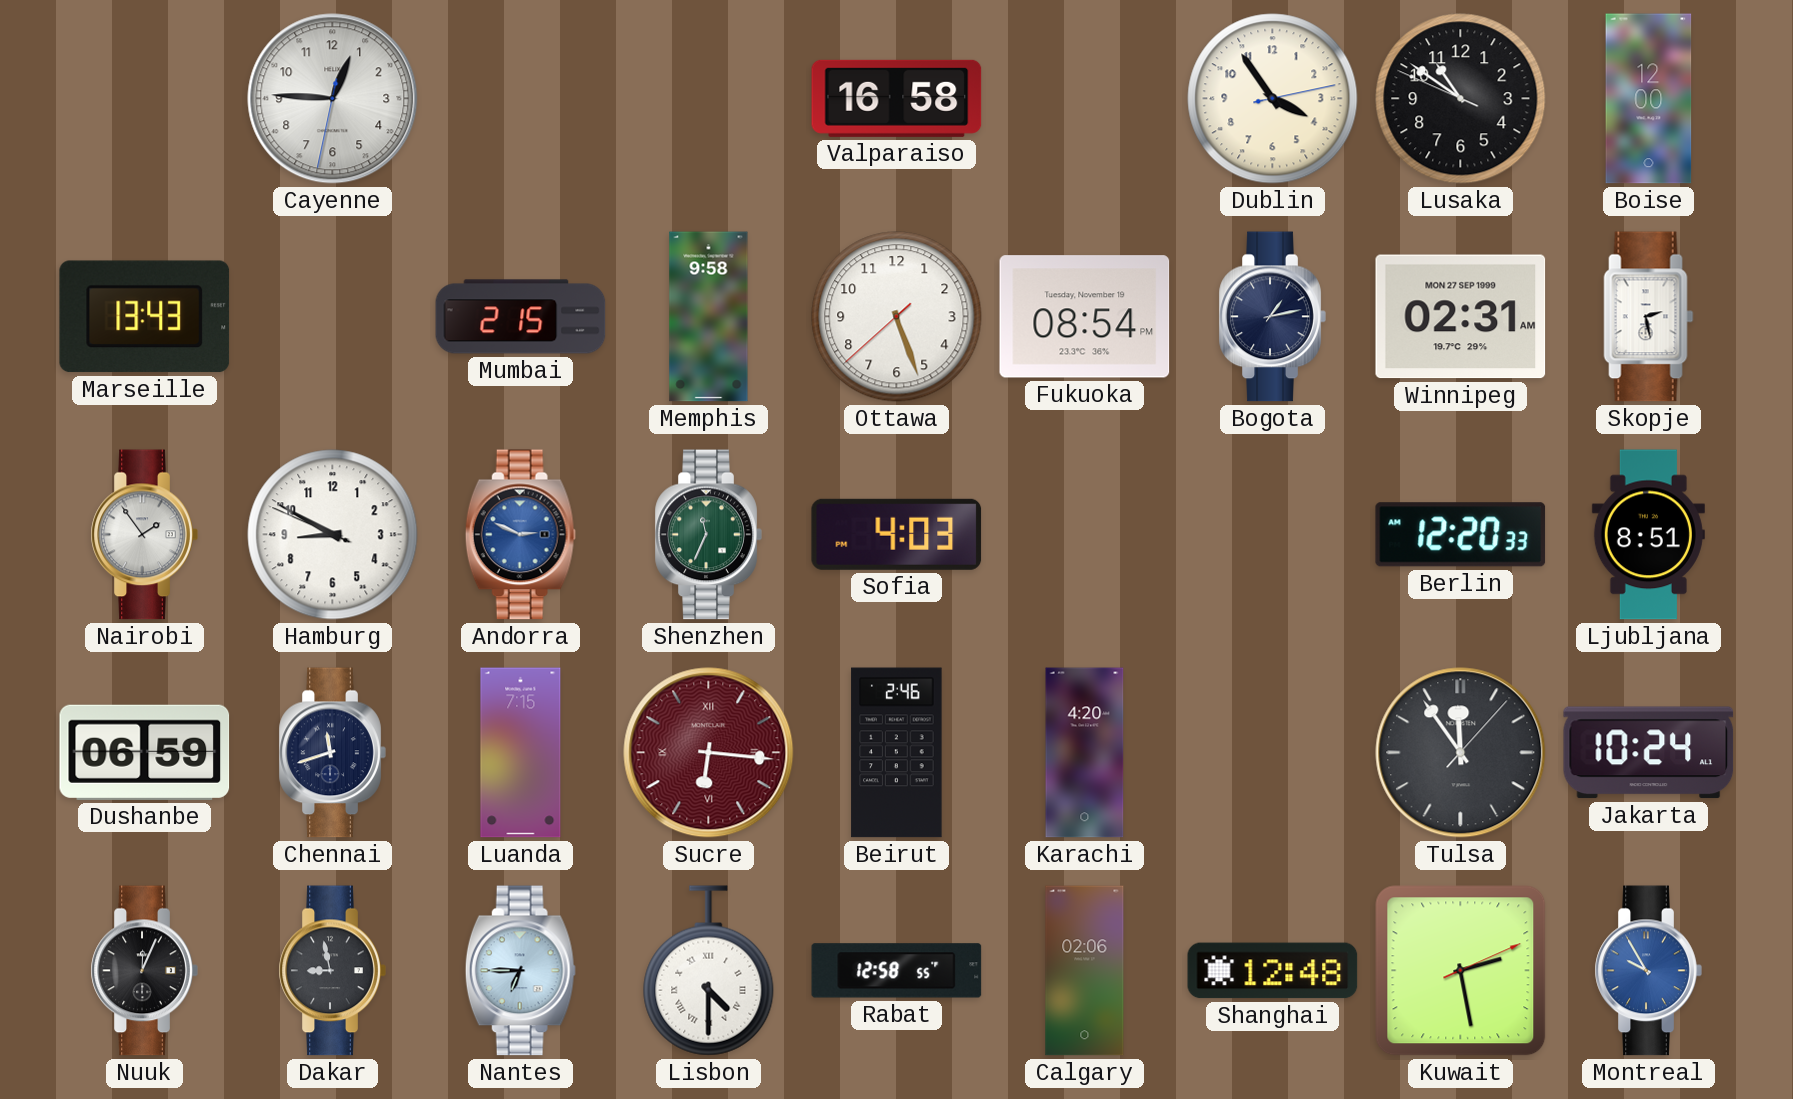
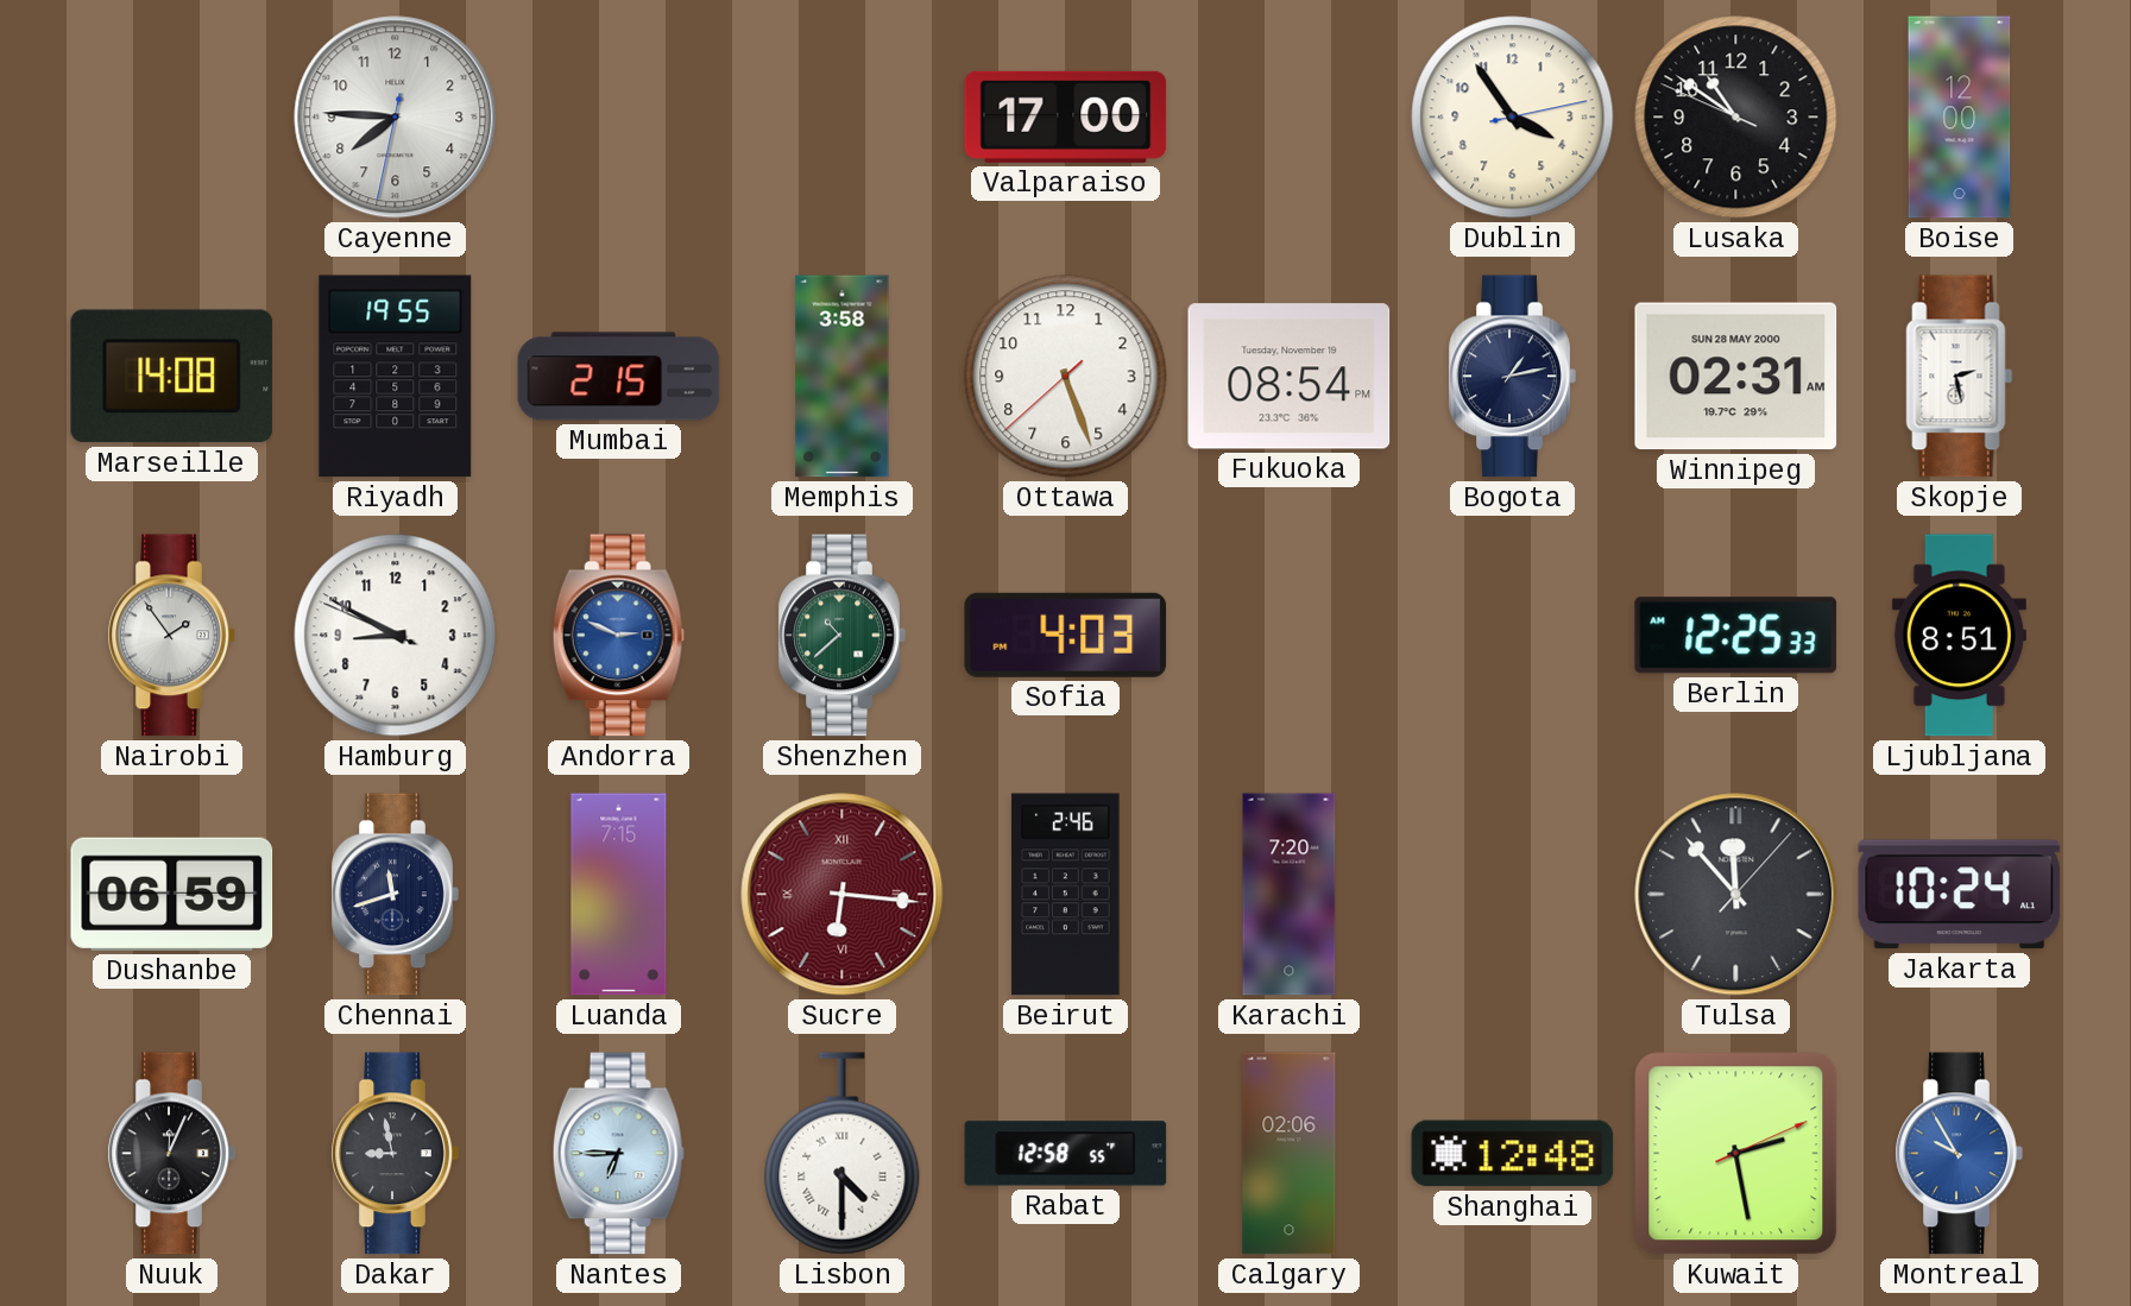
Cayenne: 12:45 -> 7:45
Valparaiso: 16:58 -> 17:00
Marseille: 13:43 -> 14:08
Riyadh: none -> 19:55
Memphis: 9:58 -> 3:58
Winnipeg date: MON 27 SEP 1999 -> SUN 28 MAY 2000
Shenzhen: 11:34 -> 10:38
Berlin: 12:20 -> 12:25
Karachi: 4:20 -> 7:20
Tulsa: 11:54 -> 11:53
